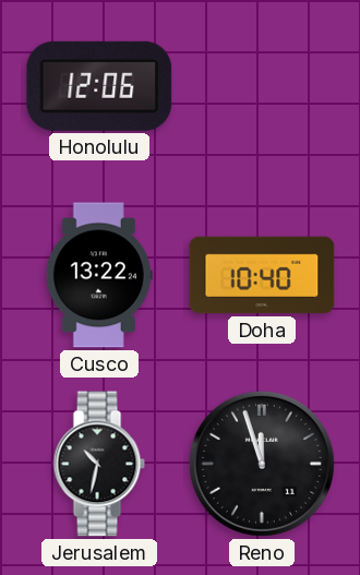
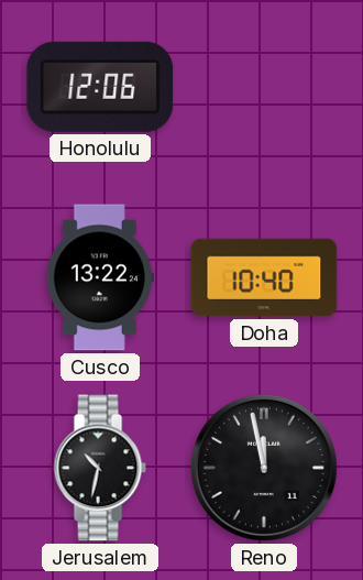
Reno: 11:57 -> 11:58
